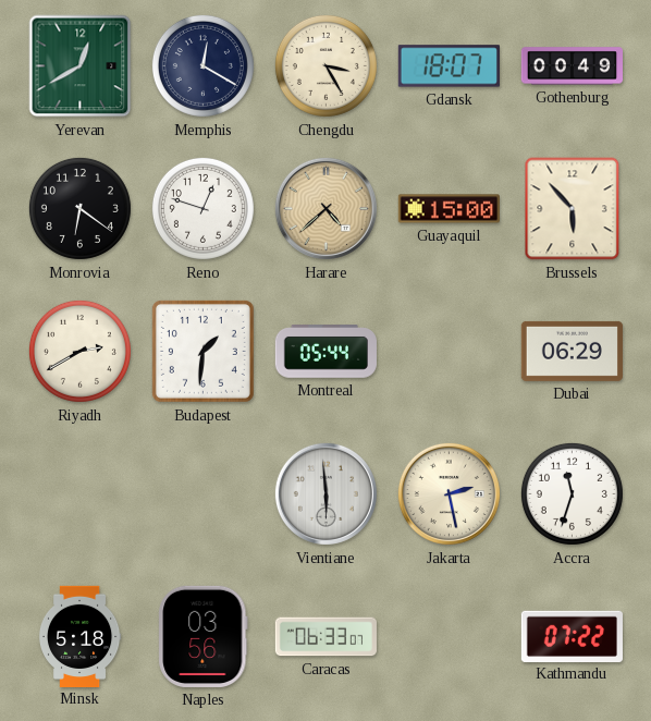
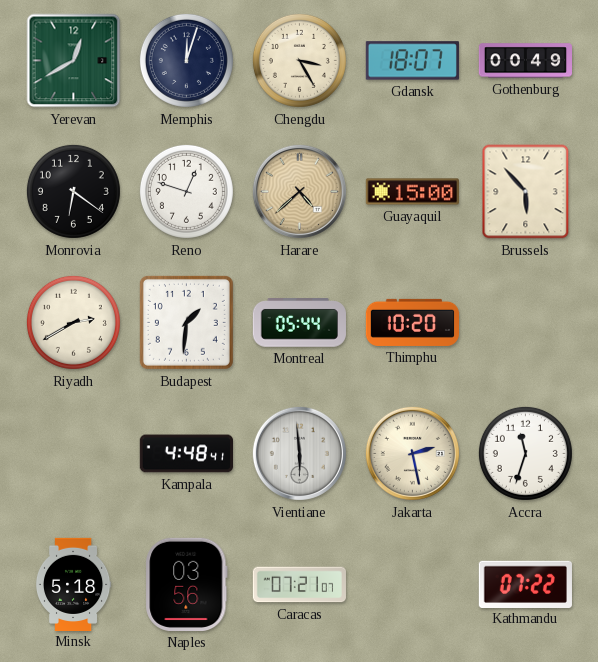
Memphis: 12:20 -> 12:03
Thimphu: none -> 10:20
Dubai: 06:29 -> none
Kampala: none -> 4:48
Caracas: 06:33 -> 07:21
